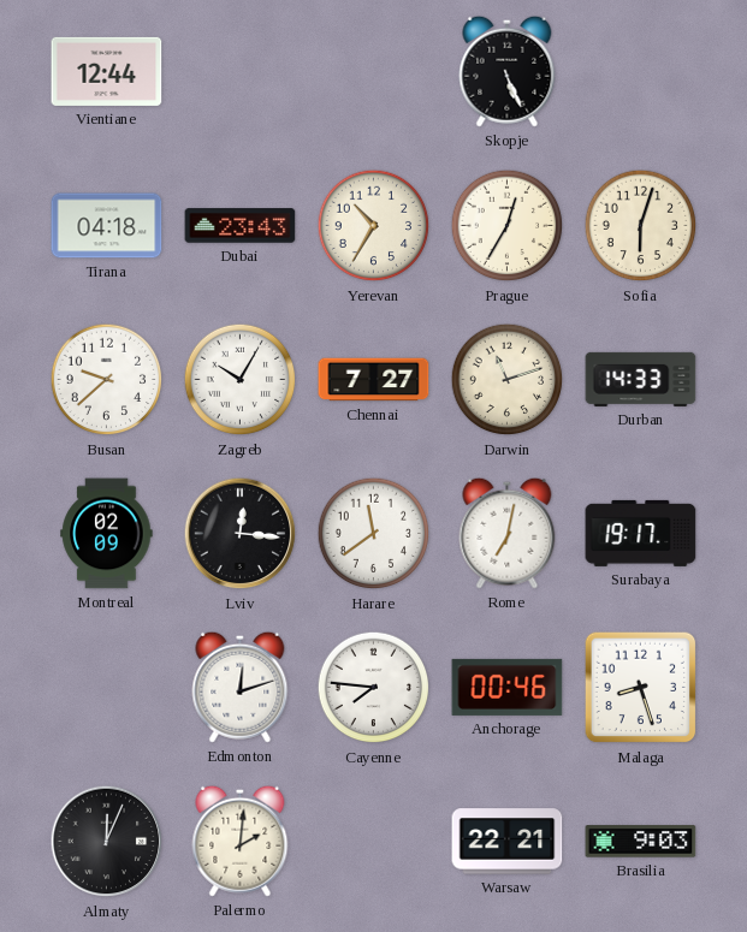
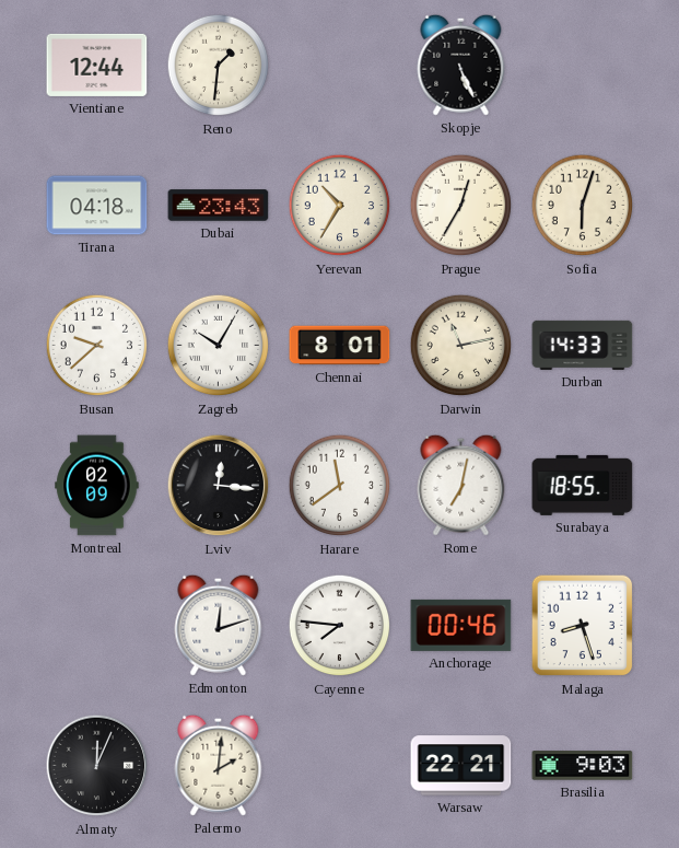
Reno: none -> 1:31
Chennai: 7:27 -> 8:01
Darwin: 11:12 -> 11:13
Surabaya: 19:17 -> 18:55
